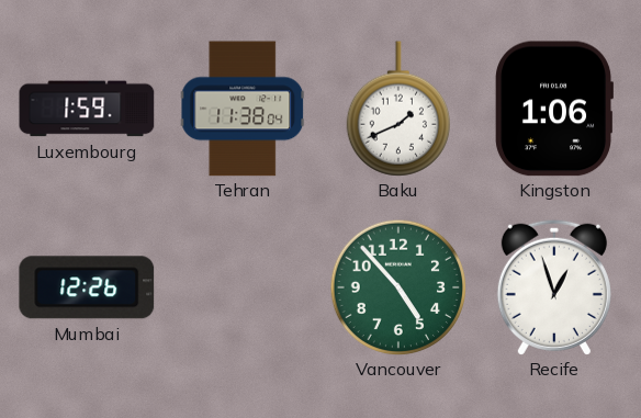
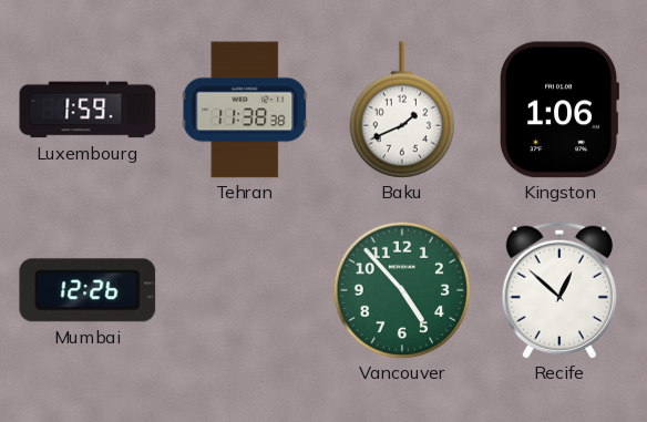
Tehran: 11:38:04 -> 11:38:38
Recife: 12:57 -> 12:52
